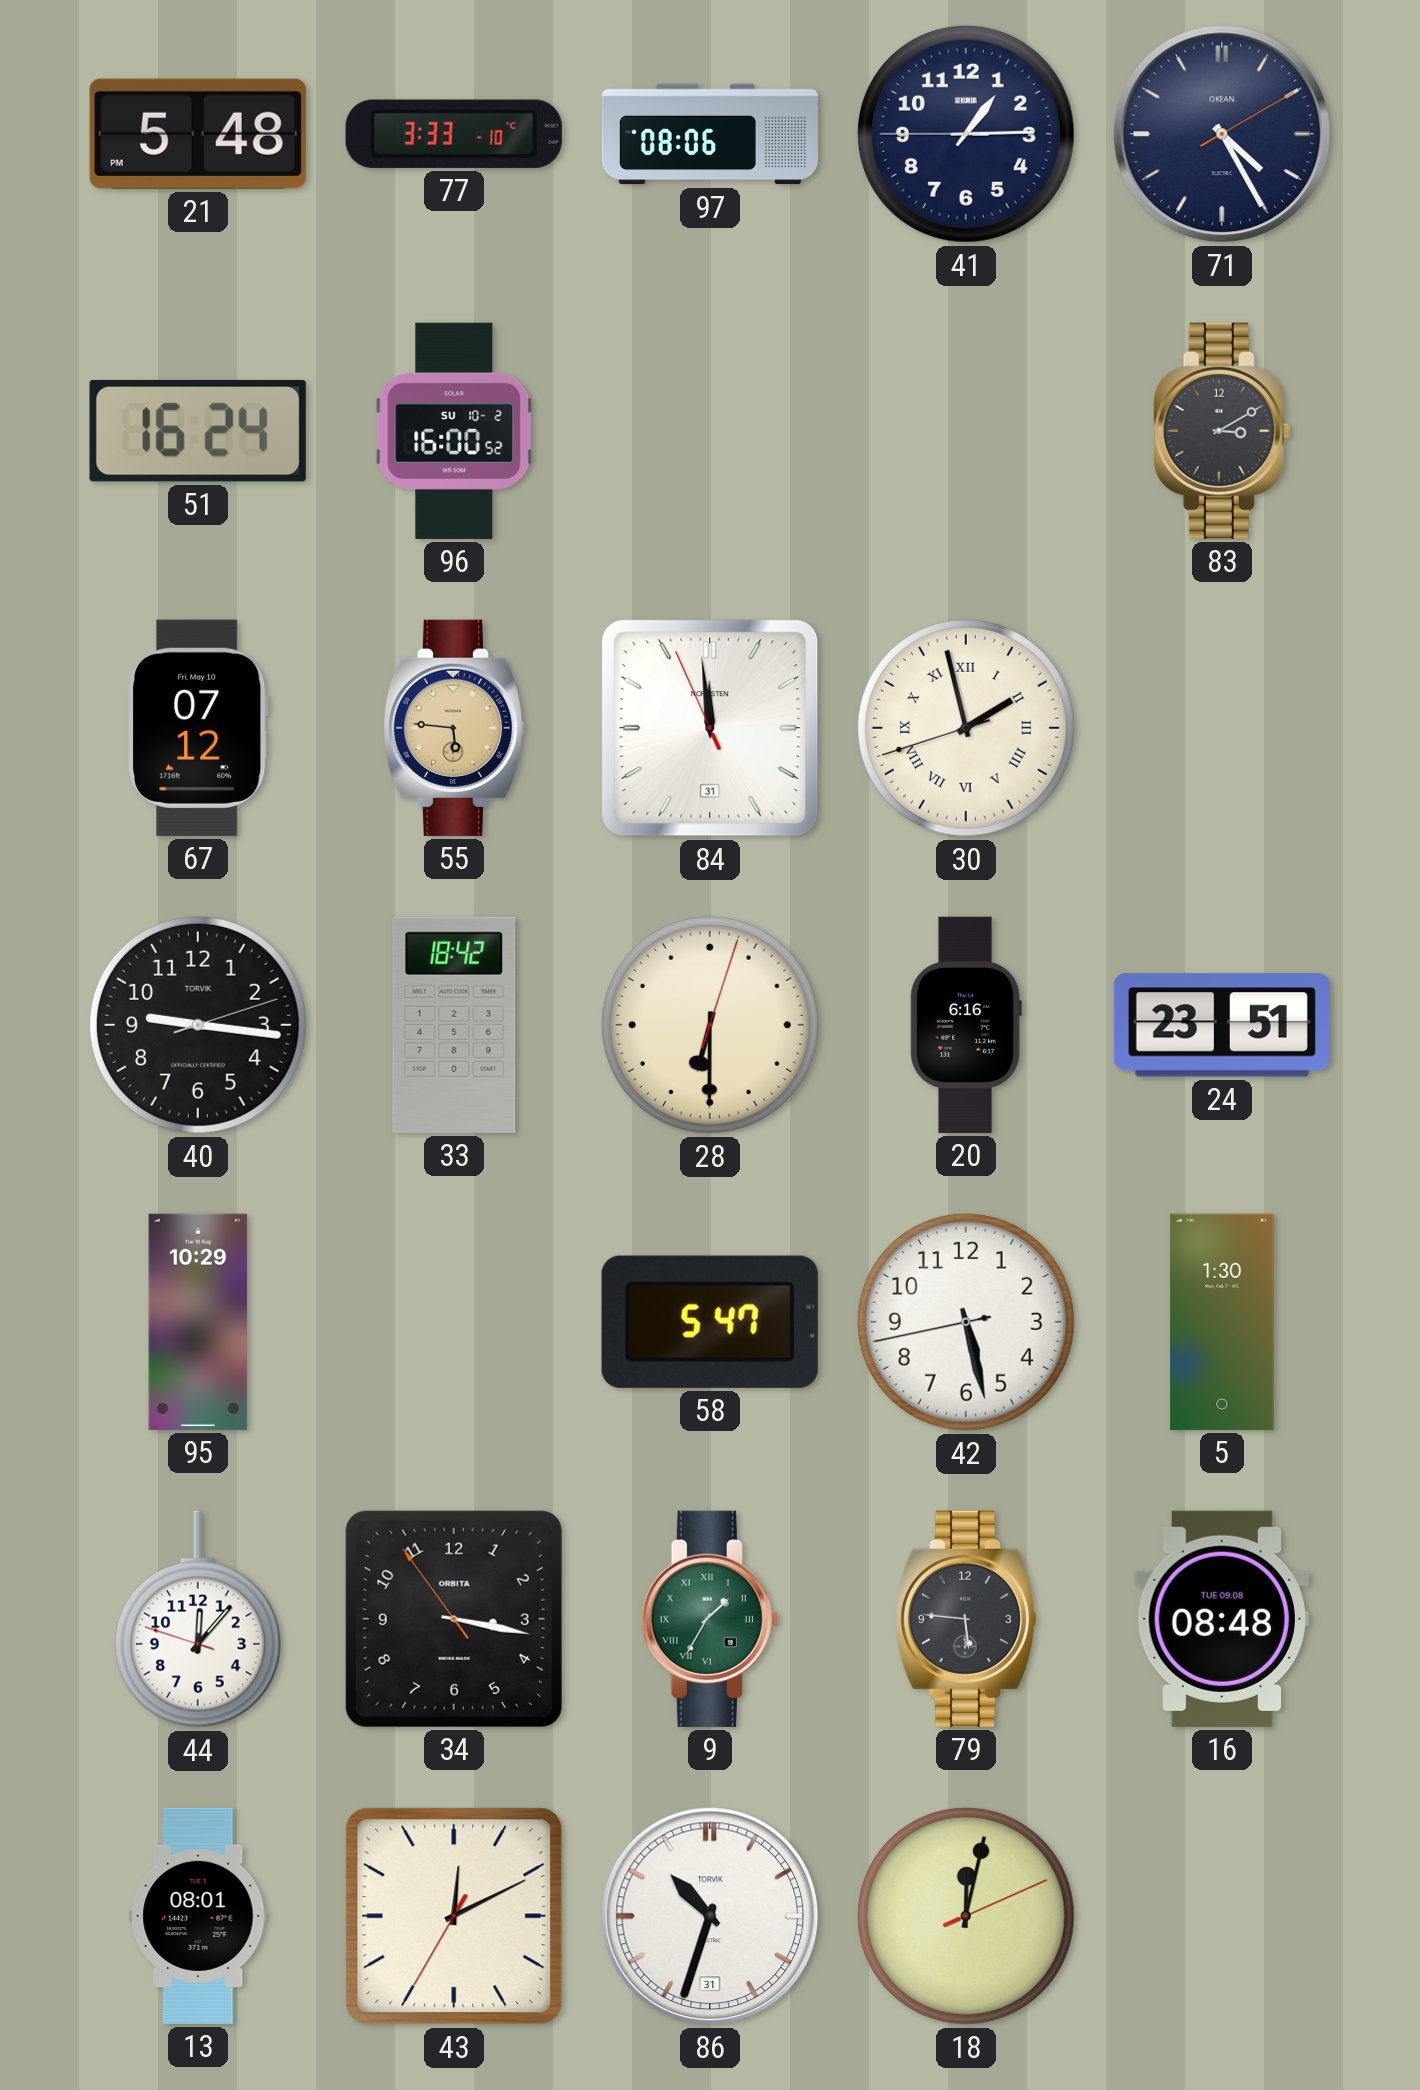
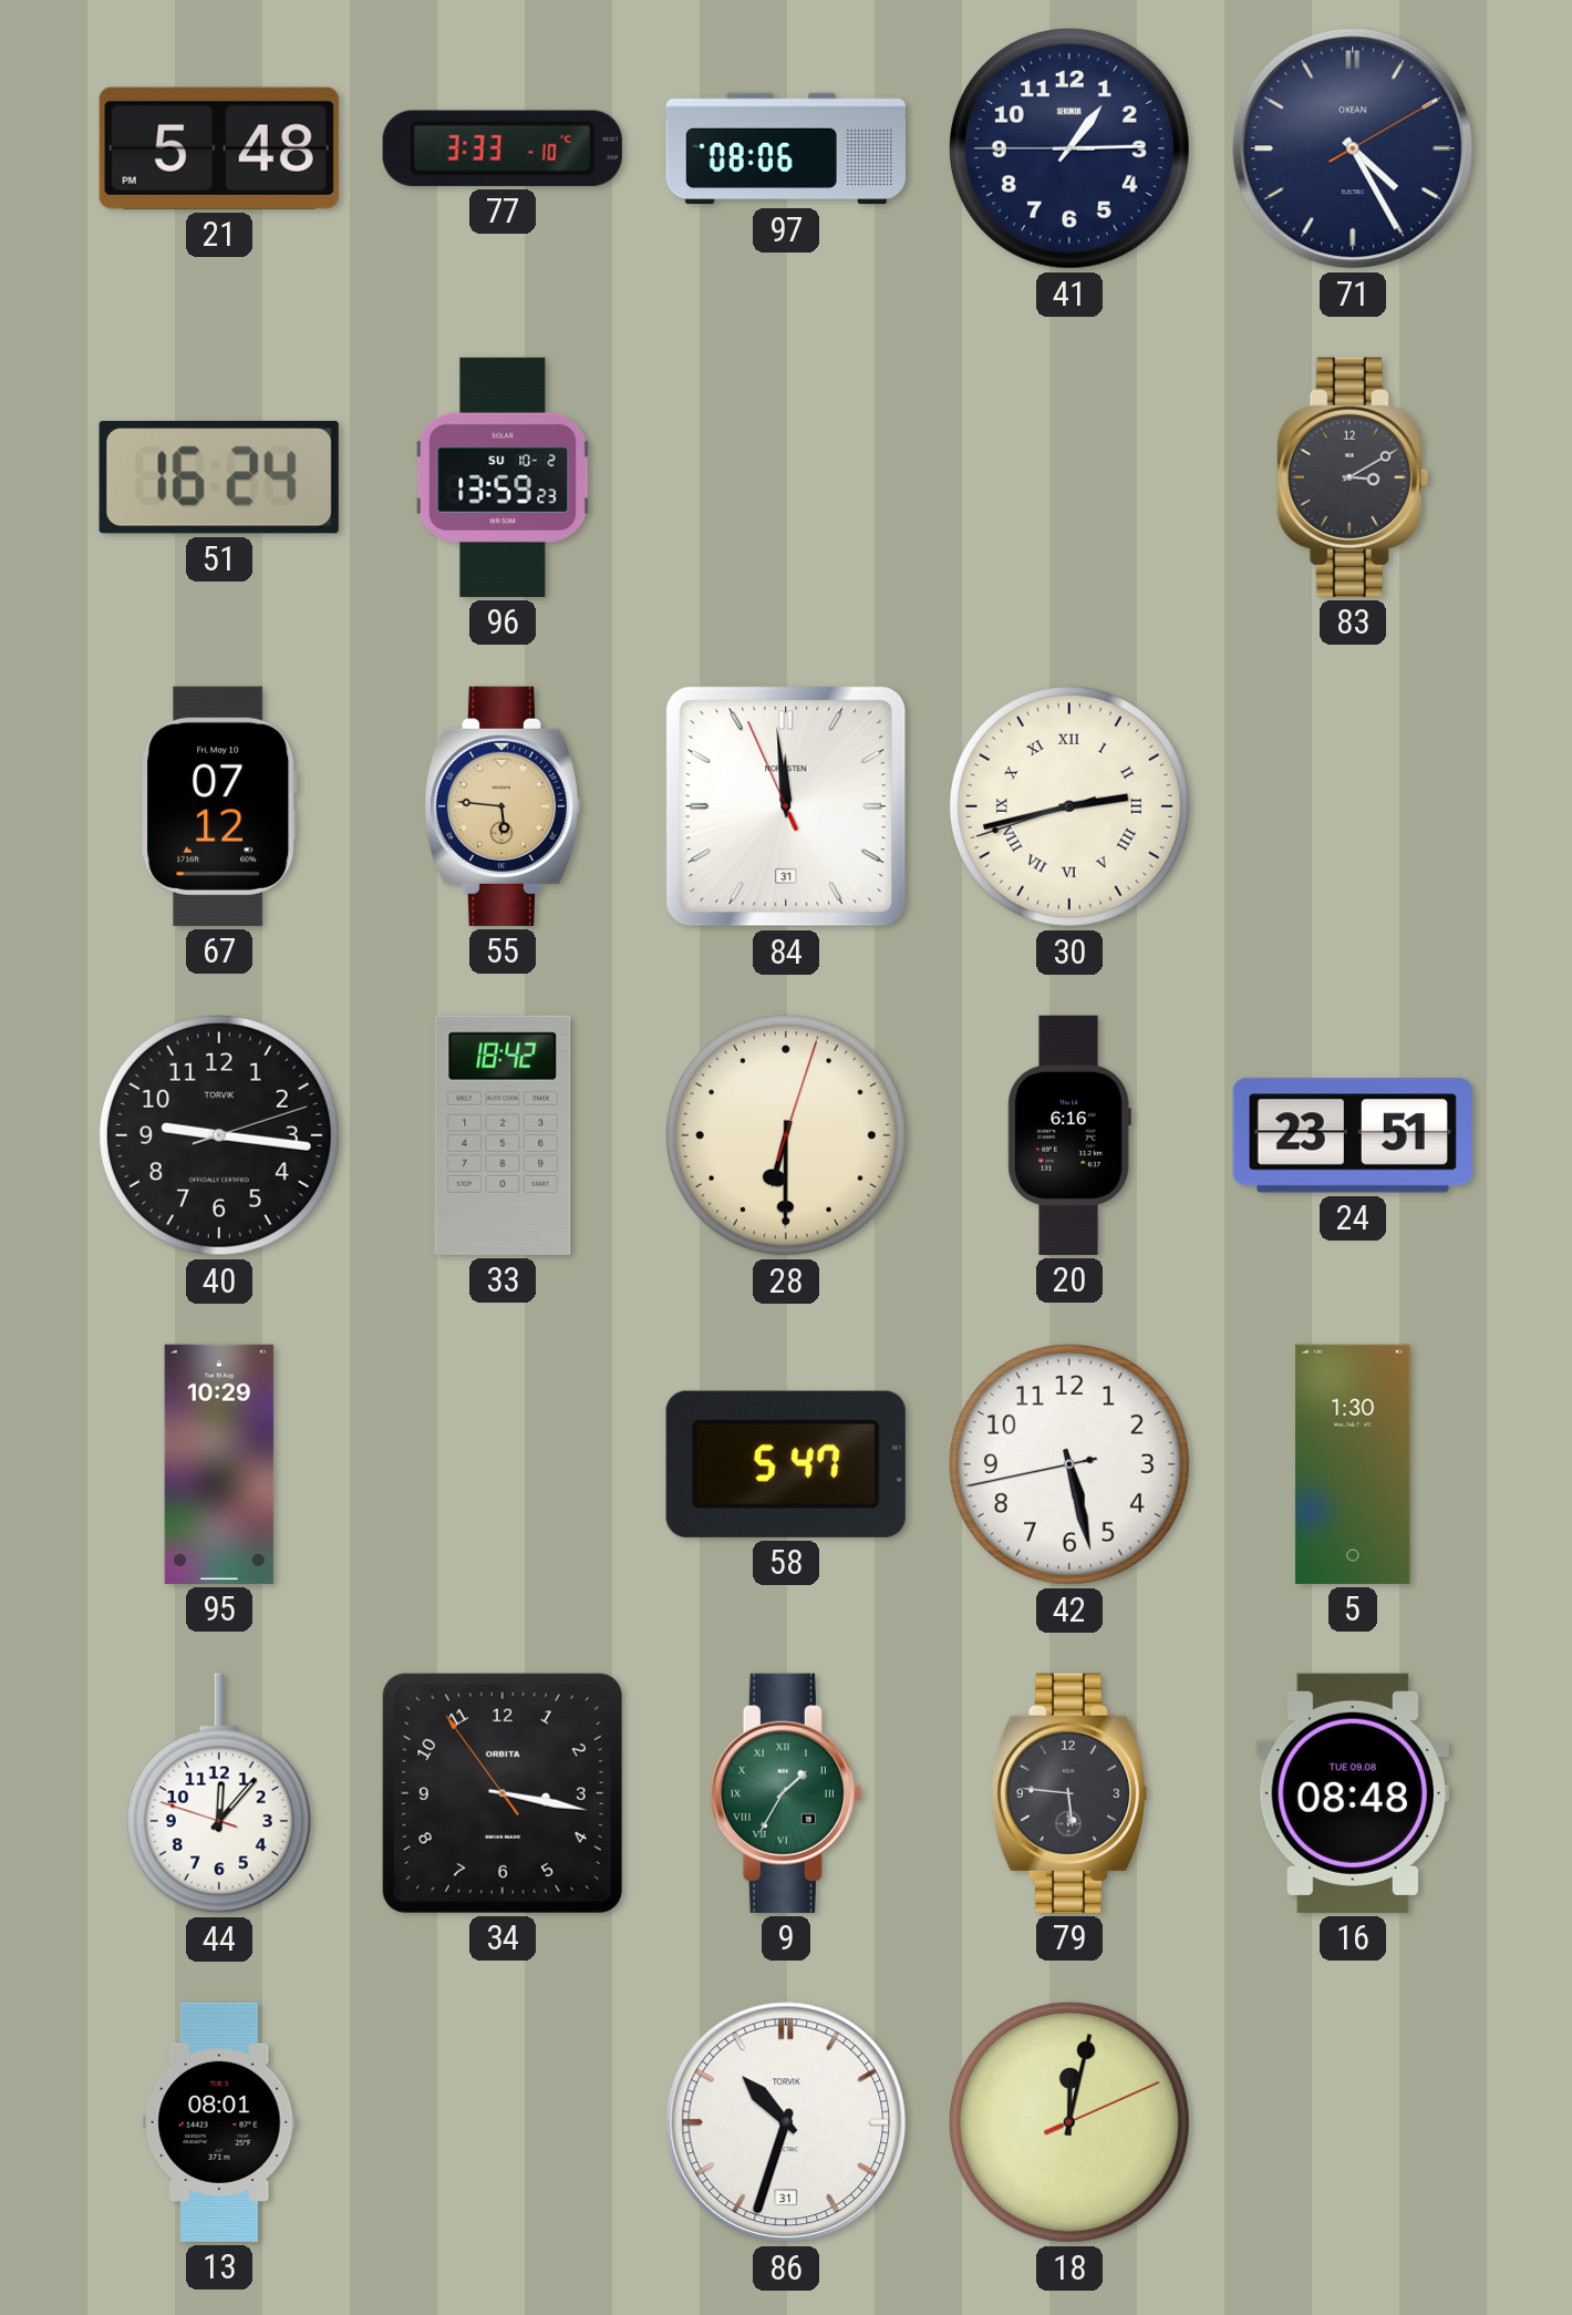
96: 16:00 -> 13:59
30: 1:57 -> 2:42
43: 12:10 -> none
